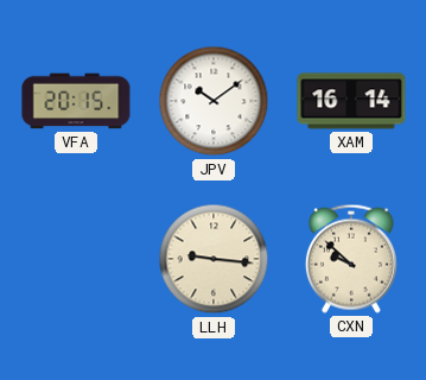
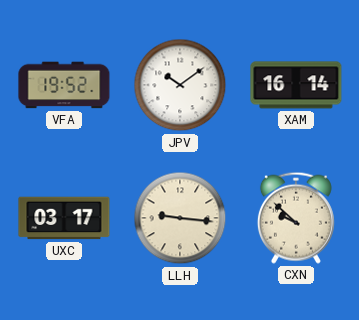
VFA: 20:15 -> 19:52
UXC: none -> 03:17
